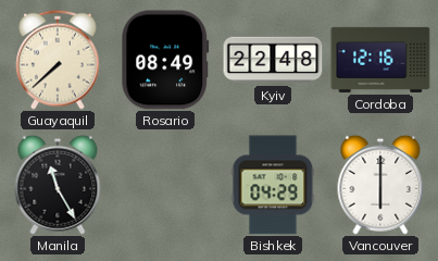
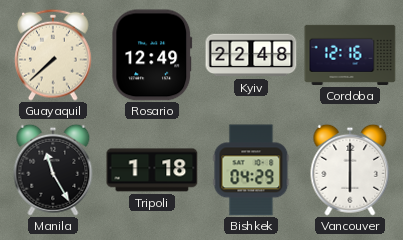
Rosario: 08:49 -> 12:49
Tripoli: none -> 1:18
